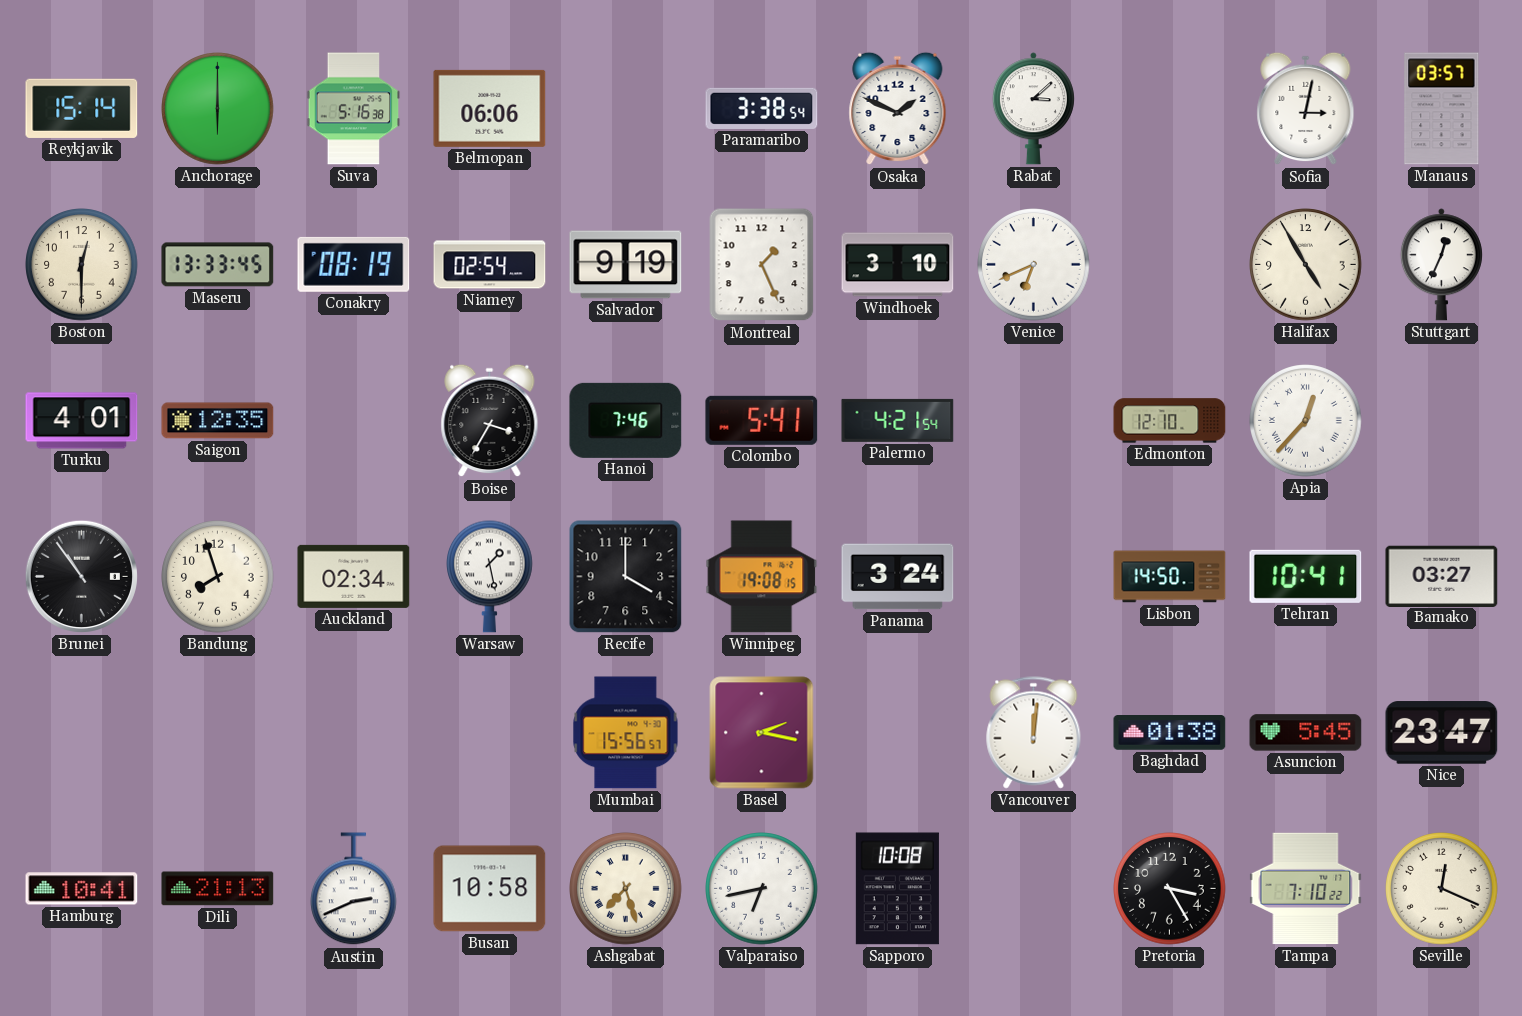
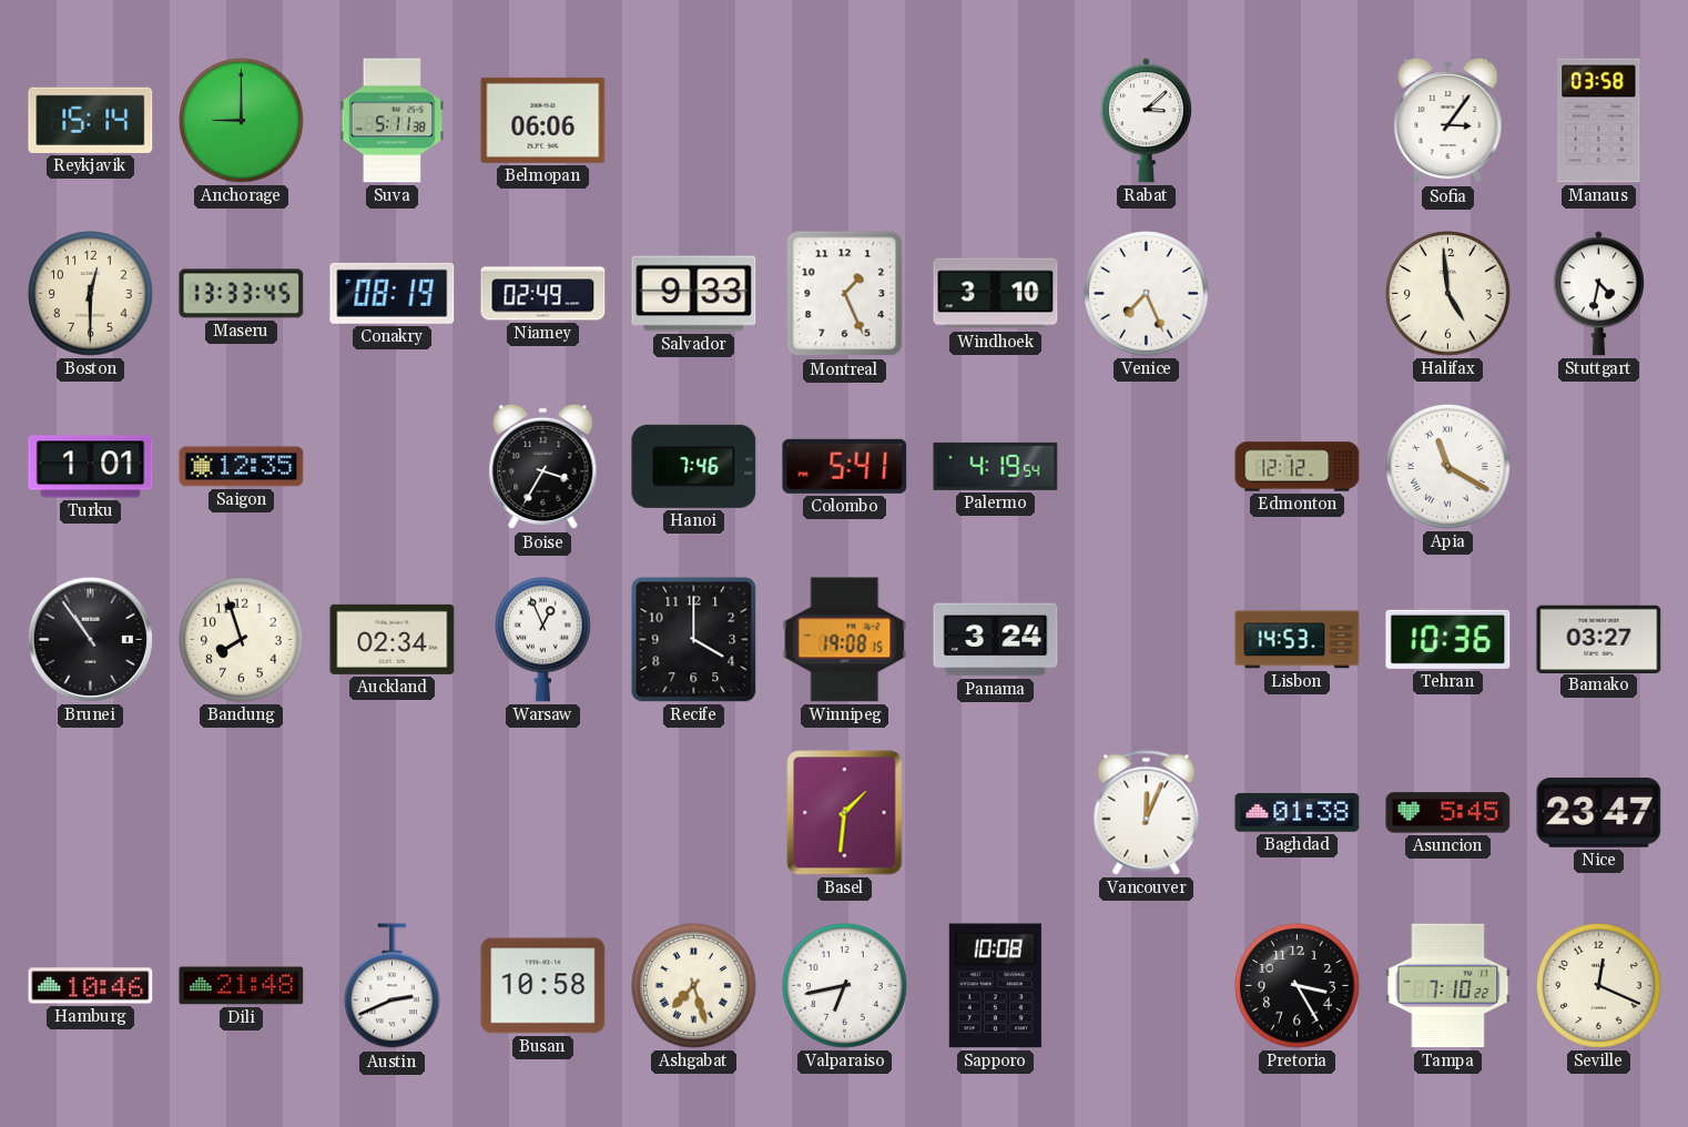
Anchorage: 6:00 -> 9:00
Suva: 5:16 -> 5:11
Paramaribo: 3:38 -> none
Osaka: 1:49 -> none
Sofia: 3:02 -> 3:06
Manaus: 03:57 -> 03:58
Niamey: 02:54 -> 02:49
Salvador: 9:19 -> 9:33
Venice: 6:41 -> 7:26
Halifax: 4:55 -> 4:59
Stuttgart: 12:34 -> 4:32
Turku: 4:01 -> 1:01
Palermo: 4:21 -> 4:19
Edmonton: 12:10 -> 12:12
Apia: 12:37 -> 11:20
Warsaw: 1:28 -> 12:56
Lisbon: 14:50 -> 14:53
Tehran: 10:41 -> 10:36
Mumbai: 15:56 -> none
Basel: 2:17 -> 1:31
Vancouver: 12:01 -> 12:04
Hamburg: 10:41 -> 10:46
Dili: 21:13 -> 21:48
